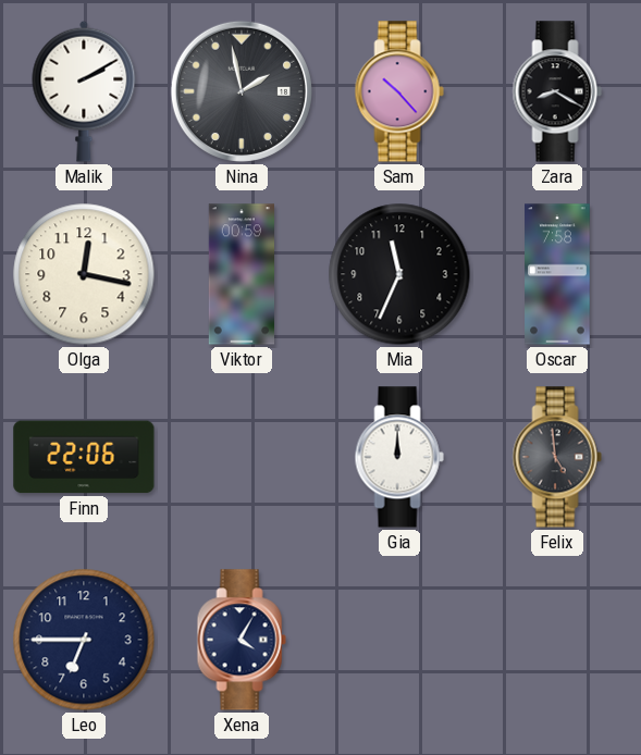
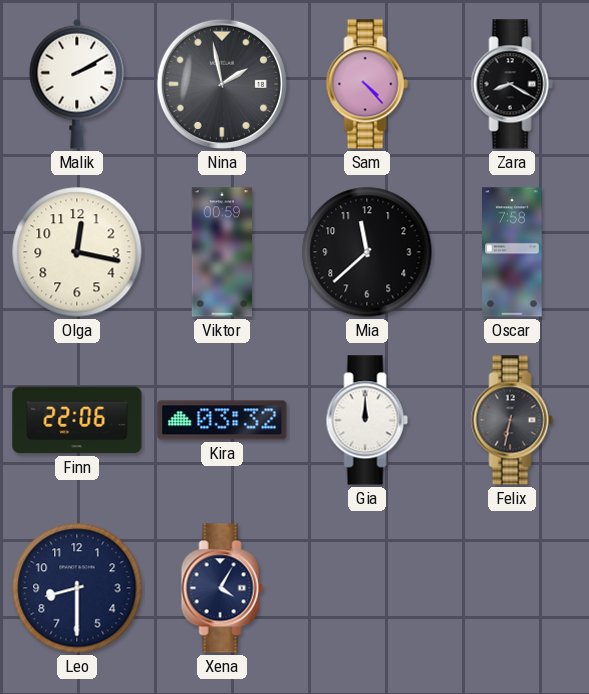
Sam: 10:23 -> 4:23
Mia: 11:34 -> 11:38
Kira: none -> 03:32
Felix: 4:59 -> 6:32
Leo: 6:45 -> 8:30
